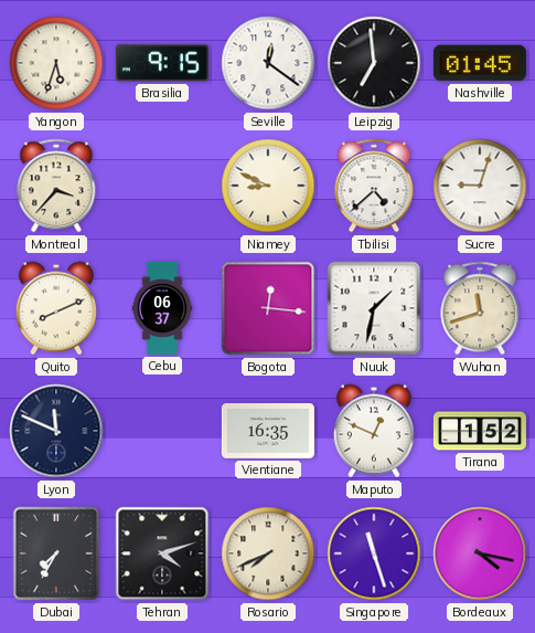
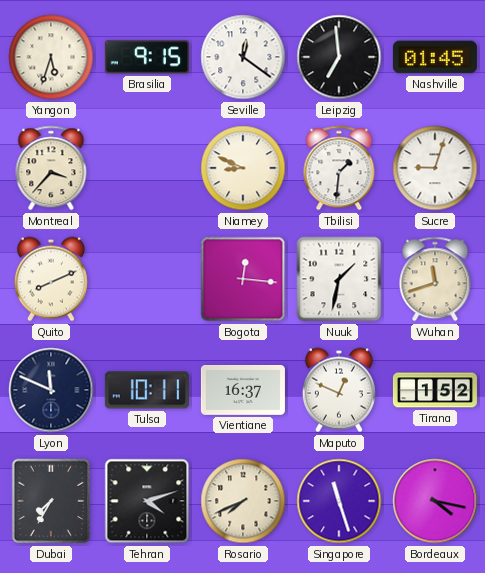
Tbilisi: 4:38 -> 1:31
Cebu: 06:37 -> none
Tulsa: none -> 10:11
Vientiane: 16:35 -> 16:37
